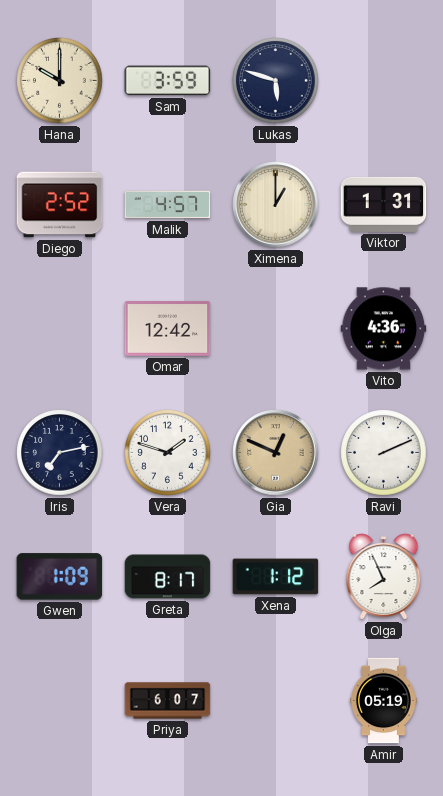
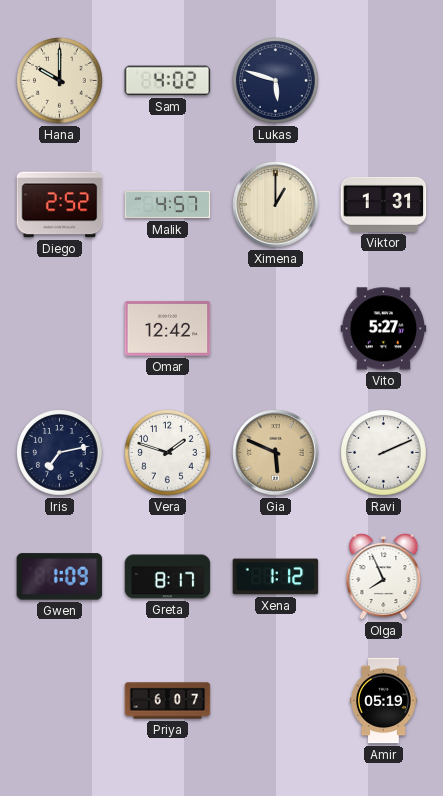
Sam: 3:59 -> 4:02
Vito: 4:36 -> 5:27
Gia: 12:49 -> 5:49
